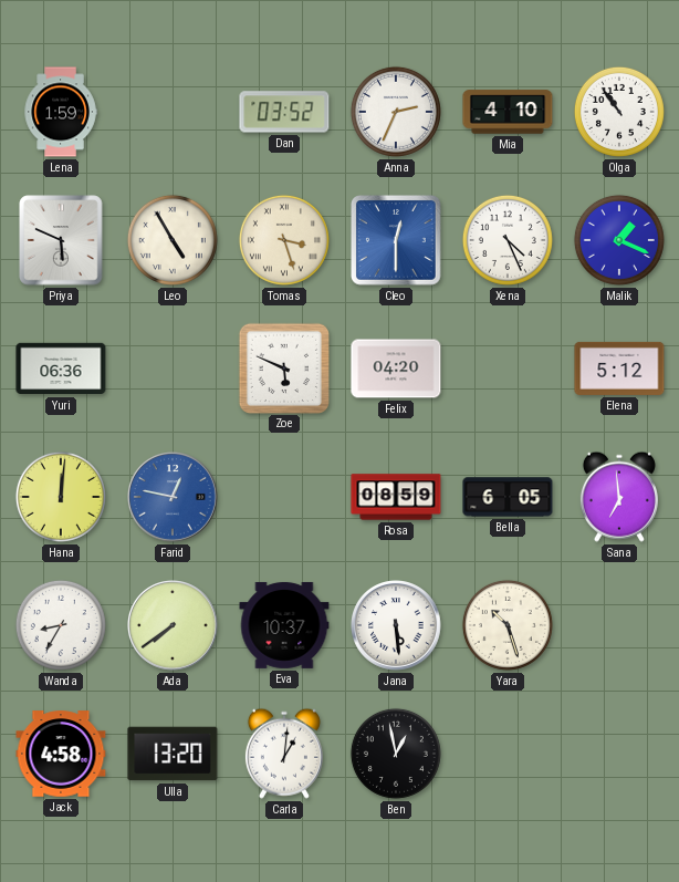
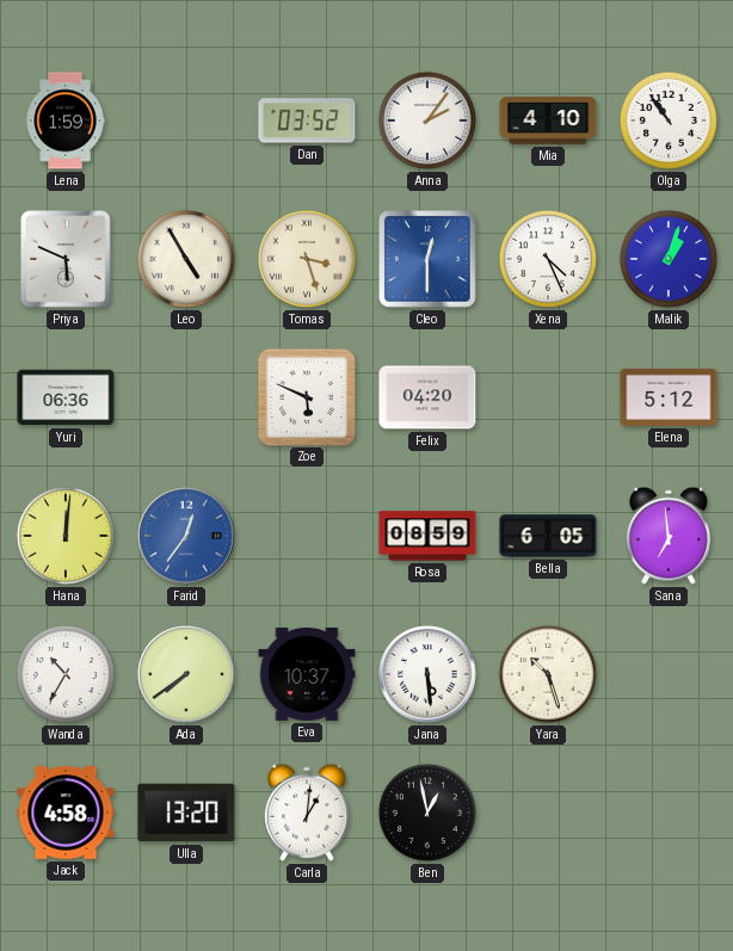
Anna: 2:34 -> 2:06
Malik: 1:19 -> 1:03
Farid: 12:47 -> 12:36
Wanda: 8:35 -> 10:35
